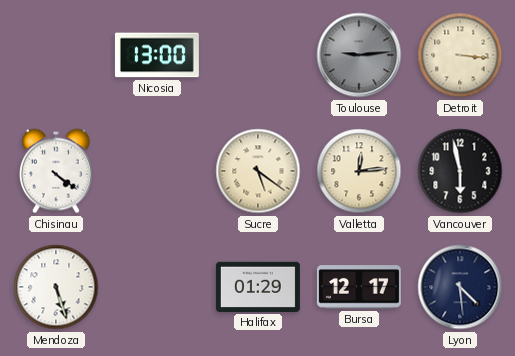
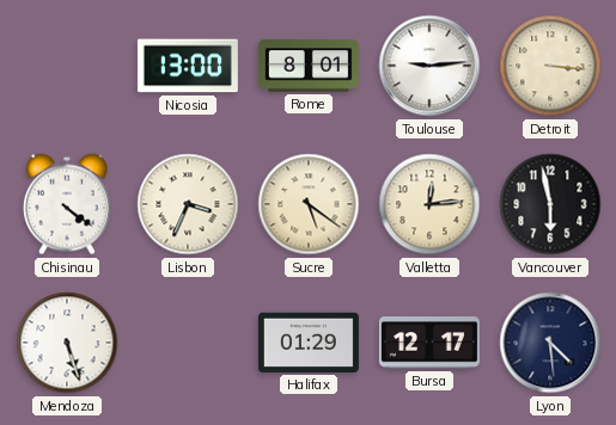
Rome: none -> 8:01
Toulouse dial: grey -> white
Lisbon: none -> 3:34
